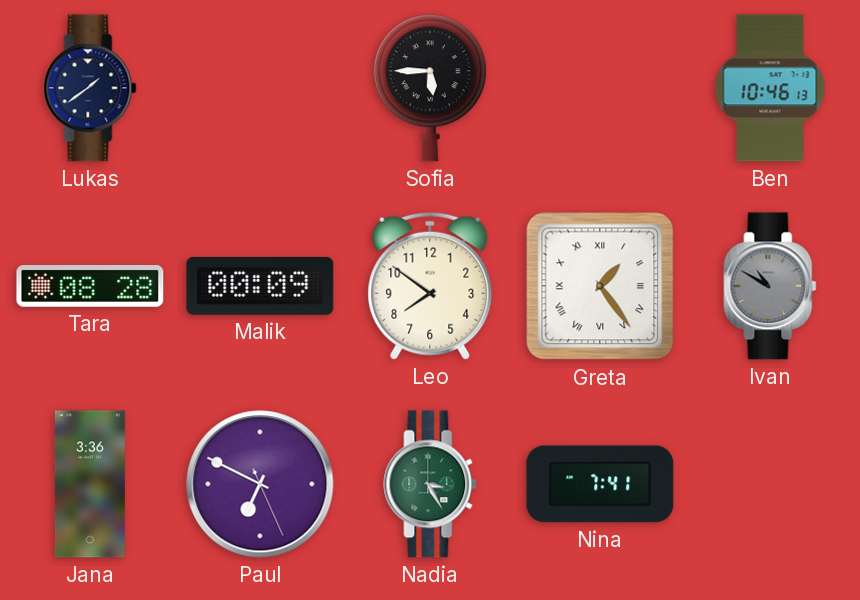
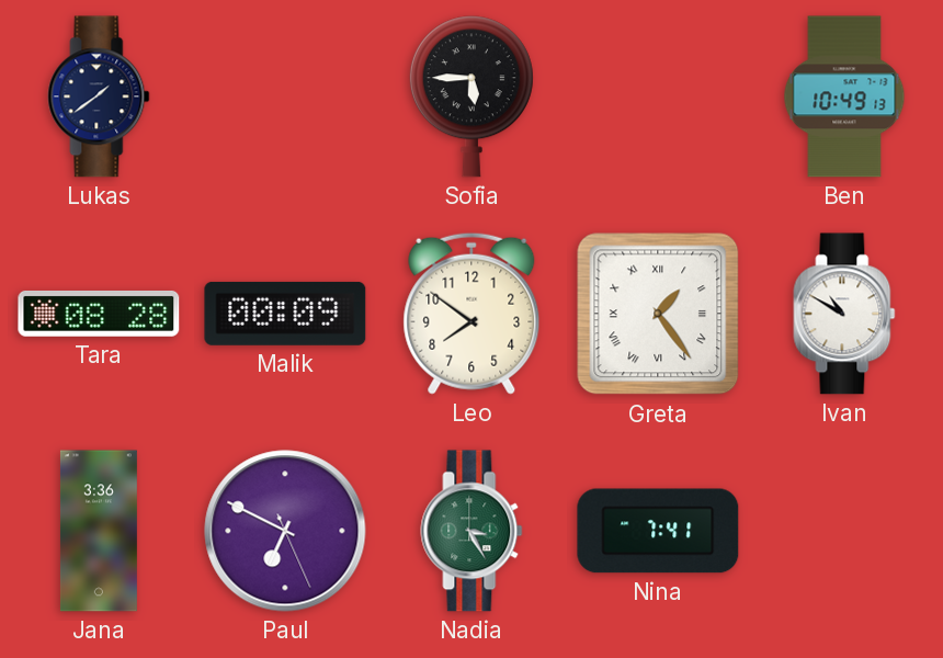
Ben: 10:46 -> 10:49
Ivan dial: grey -> white
